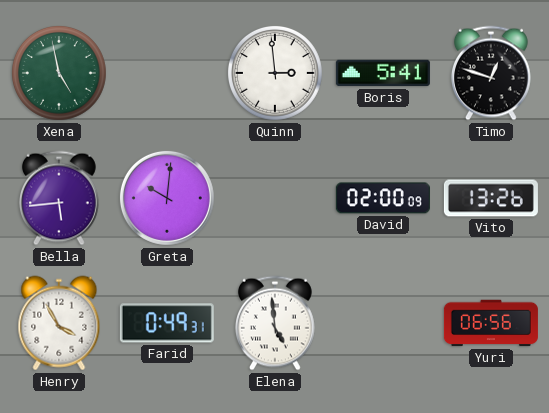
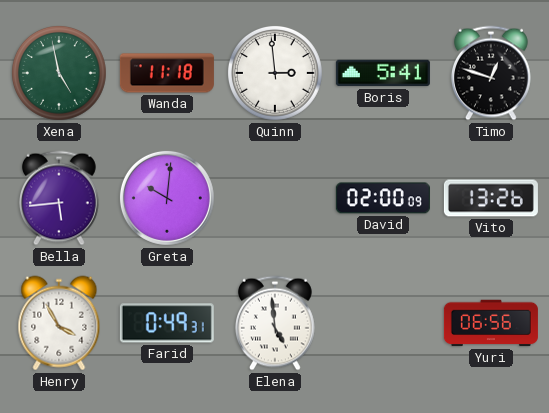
Wanda: none -> 11:18
